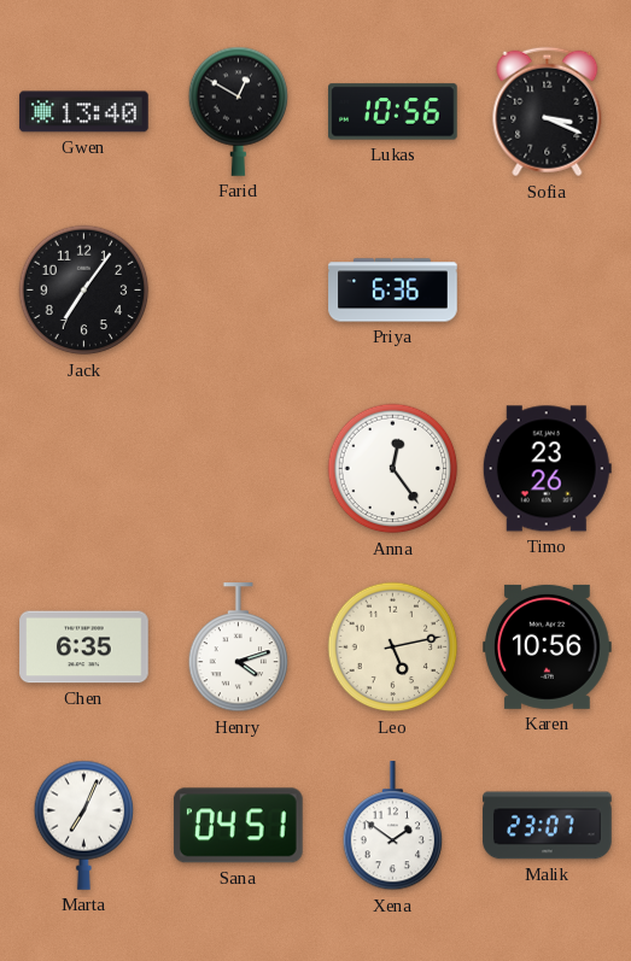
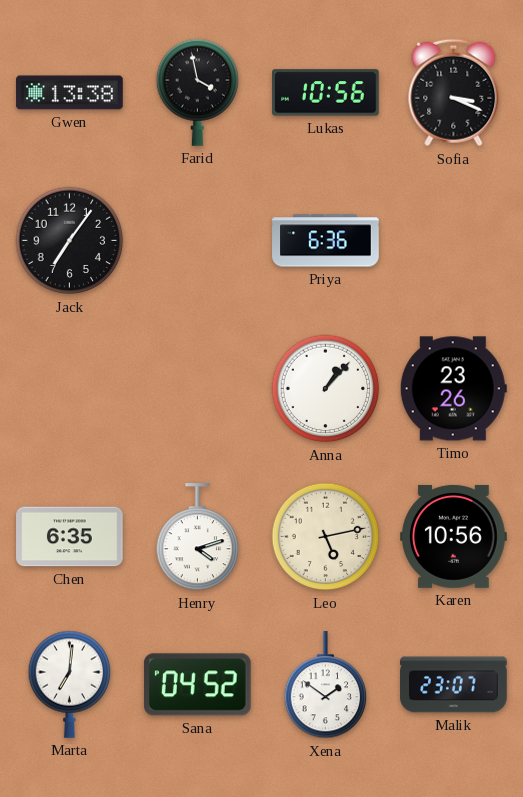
Gwen: 13:40 -> 13:38
Farid: 12:50 -> 3:58
Anna: 12:24 -> 1:07
Marta: 7:04 -> 7:01
Sana: 04:51 -> 04:52
